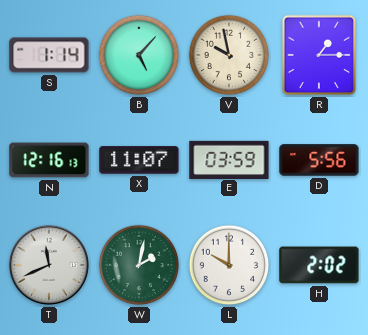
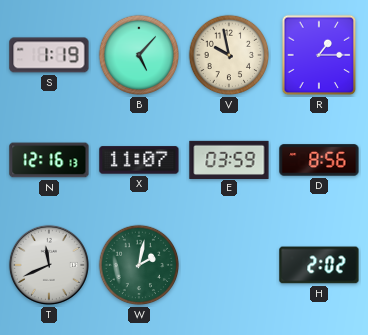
S: 1:14 -> 1:19
D: 5:56 -> 8:56
L: 10:00 -> none
